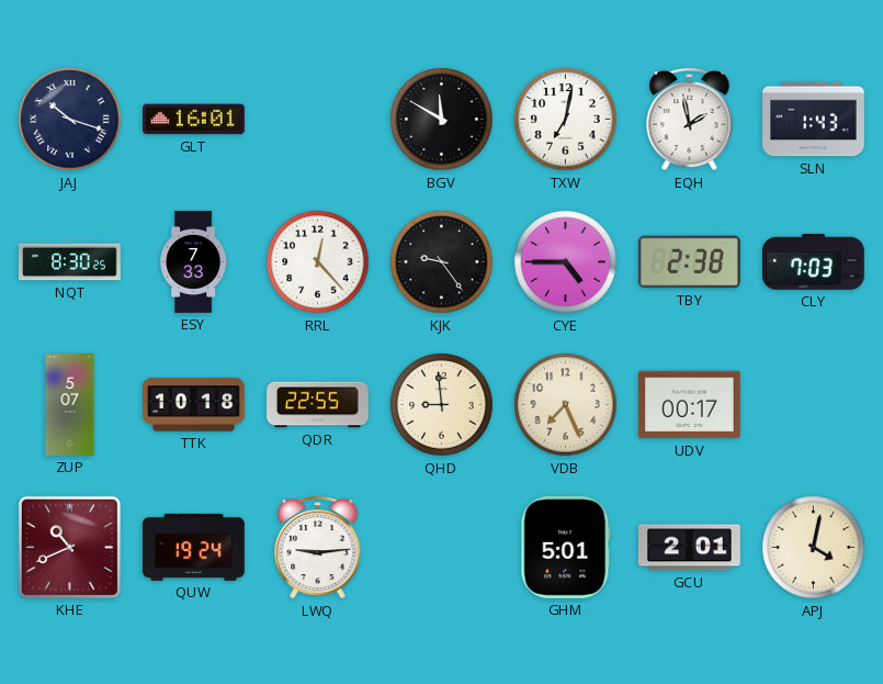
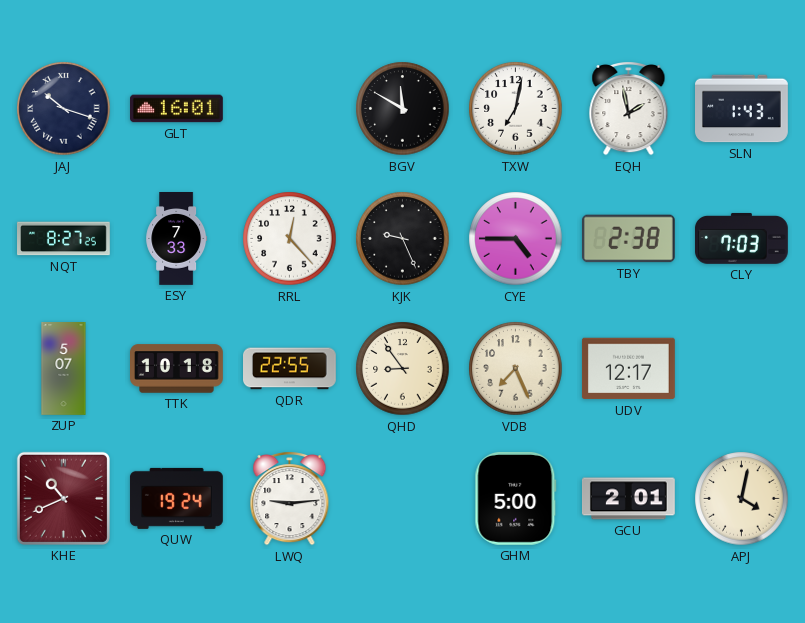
NQT: 8:30 -> 8:27
KJK: 9:24 -> 9:26
QHD: 8:59 -> 8:54
UDV: 00:17 -> 12:17
GHM: 5:01 -> 5:00
